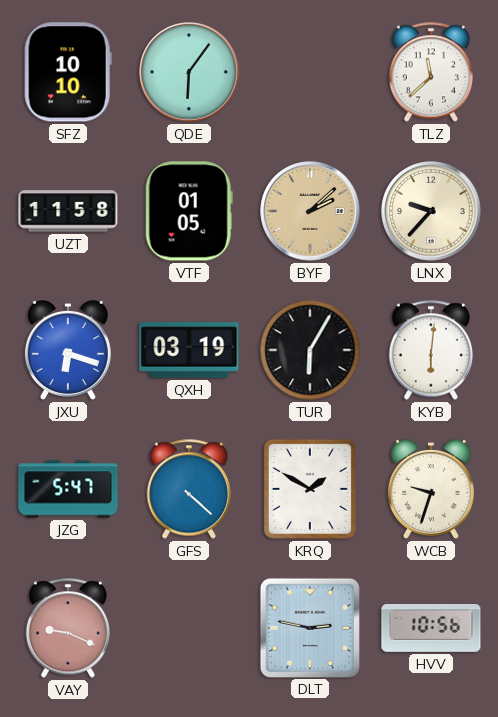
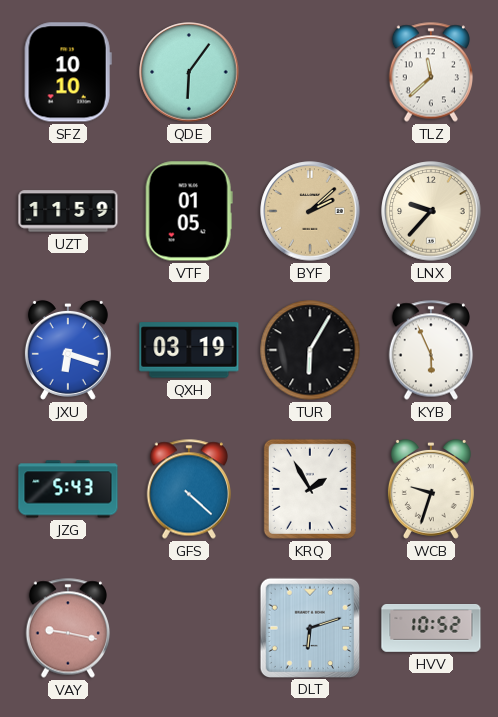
UZT: 11:58 -> 11:59
KYB: 6:01 -> 5:56
JZG: 5:47 -> 5:43
KRQ: 1:50 -> 1:55
VAY: 9:19 -> 9:17
DLT: 2:47 -> 6:12
HVV: 10:56 -> 10:52
